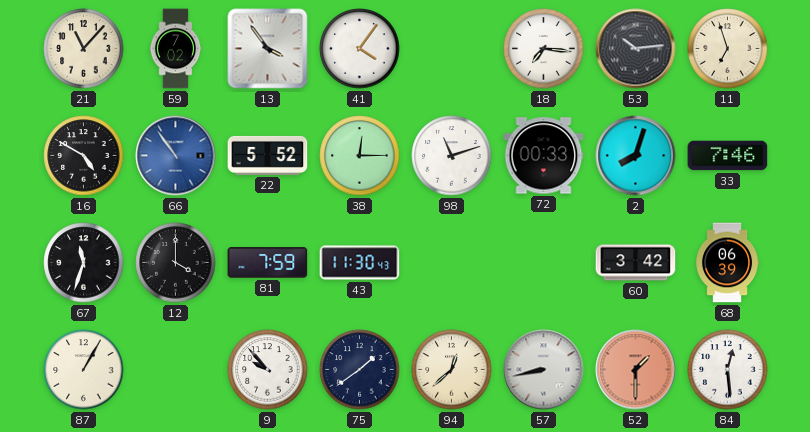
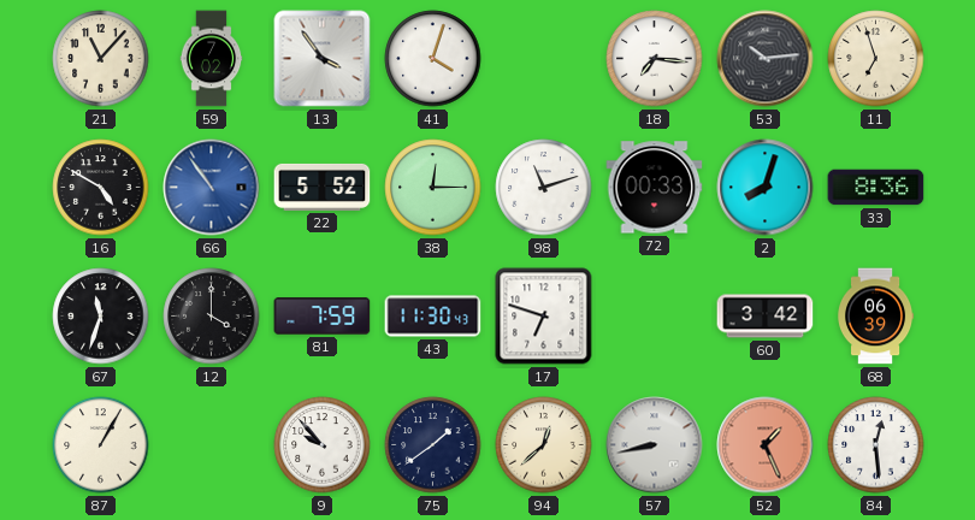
41: 4:06 -> 4:03
33: 7:46 -> 8:36
17: none -> 6:48
52: 1:30 -> 1:26
